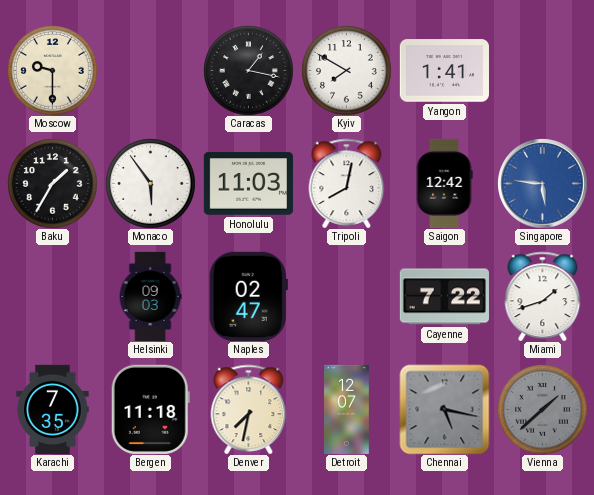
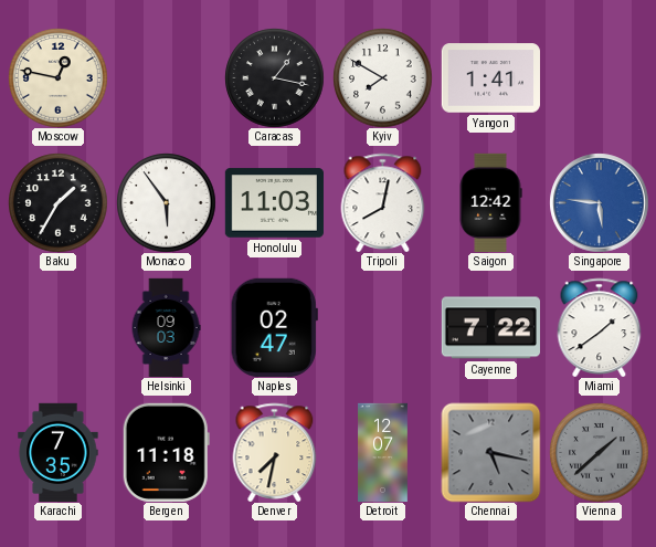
Moscow: 9:30 -> 12:47
Miami: 1:42 -> 1:39
